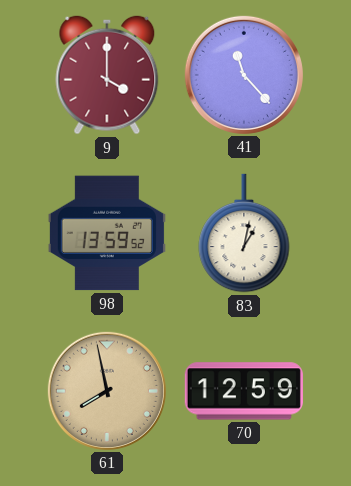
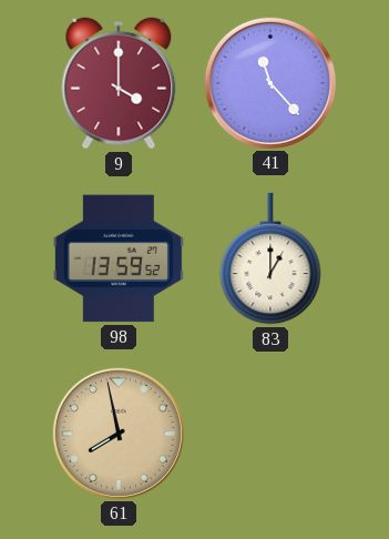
83: 1:02 -> 1:00
70: 12:59 -> none
